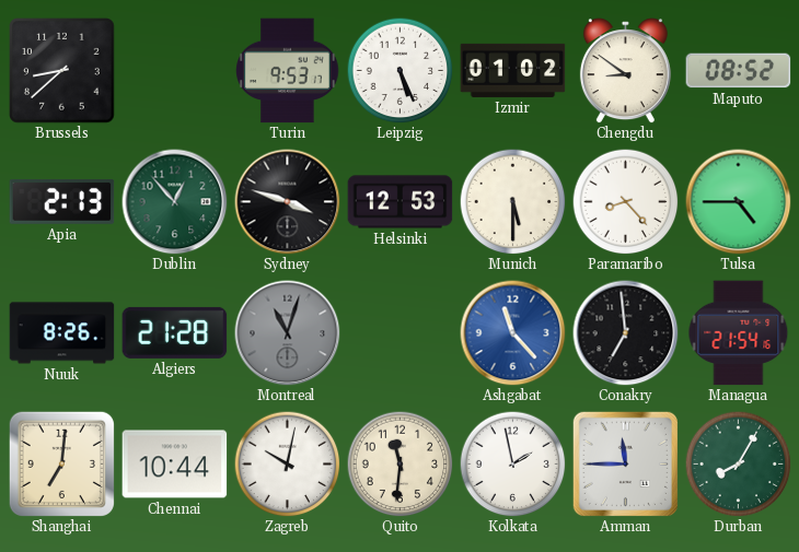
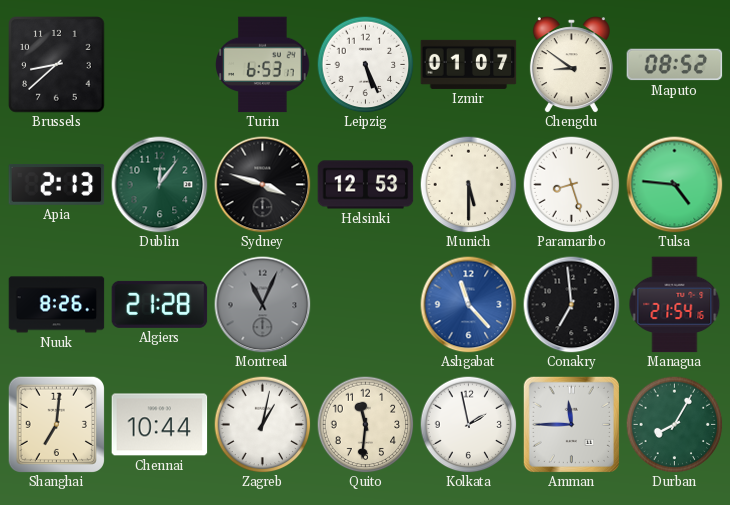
Turin: 9:53 -> 6:53
Izmir: 01:02 -> 01:07
Dublin: 12:53 -> 12:06
Paramaribo: 8:23 -> 8:27
Tulsa: 4:45 -> 4:46
Montreal: 11:03 -> 11:04
Zagreb: 10:02 -> 1:02
